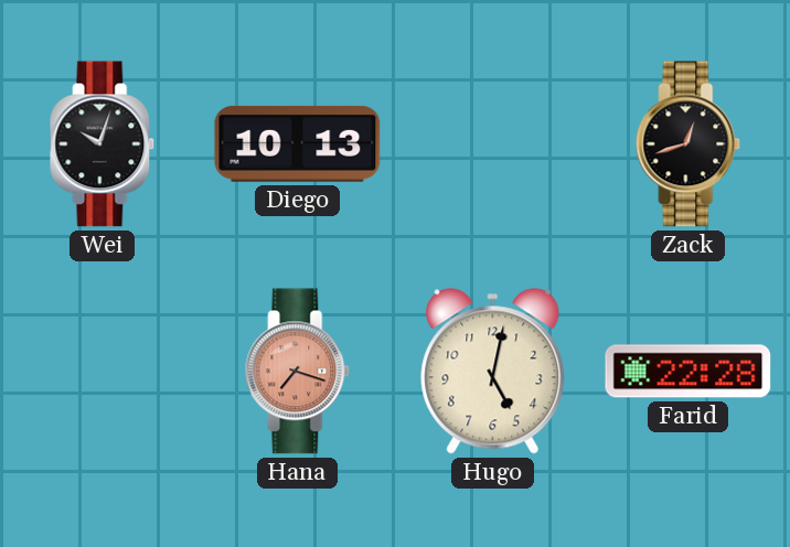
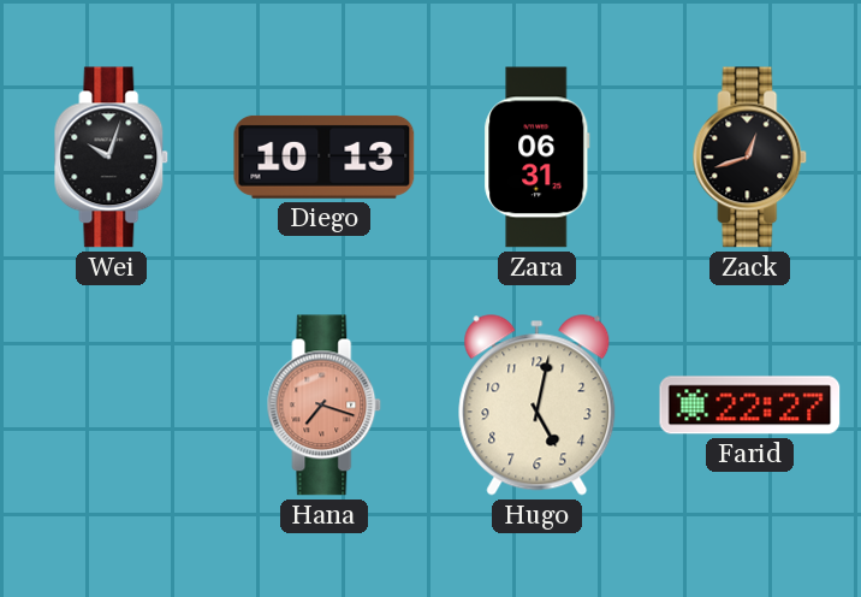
Zara: none -> 06:31
Farid: 22:28 -> 22:27
